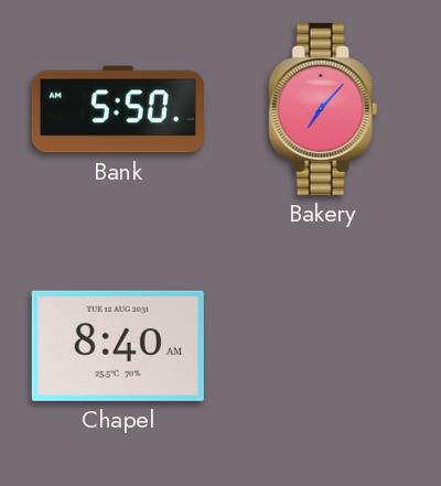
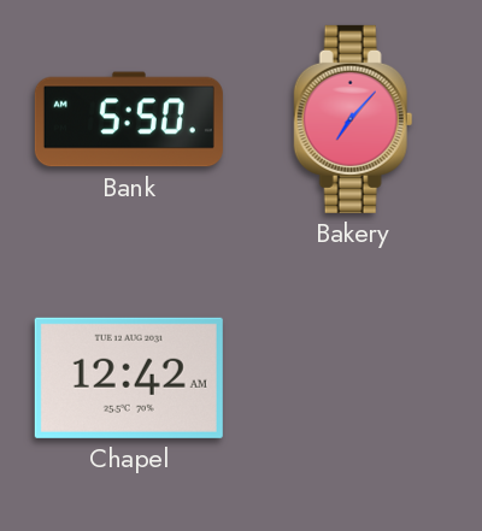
Chapel: 8:40 -> 12:42
